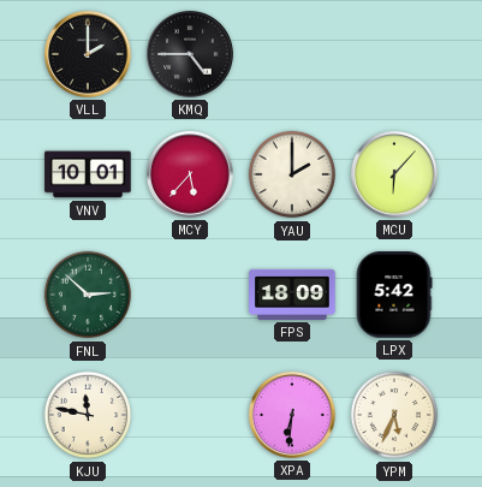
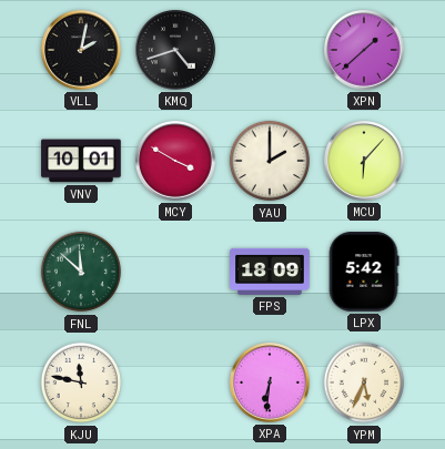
VLL: 2:00 -> 2:02
KMQ: 4:45 -> 4:42
XPN: none -> 1:38
MCY: 5:37 -> 3:50
FNL: 2:52 -> 11:52
